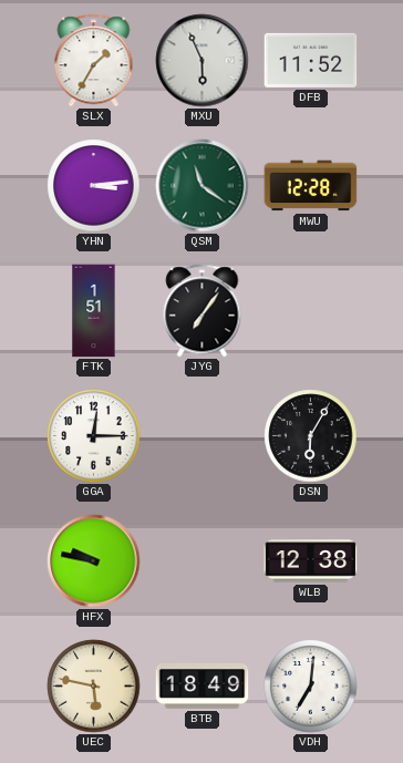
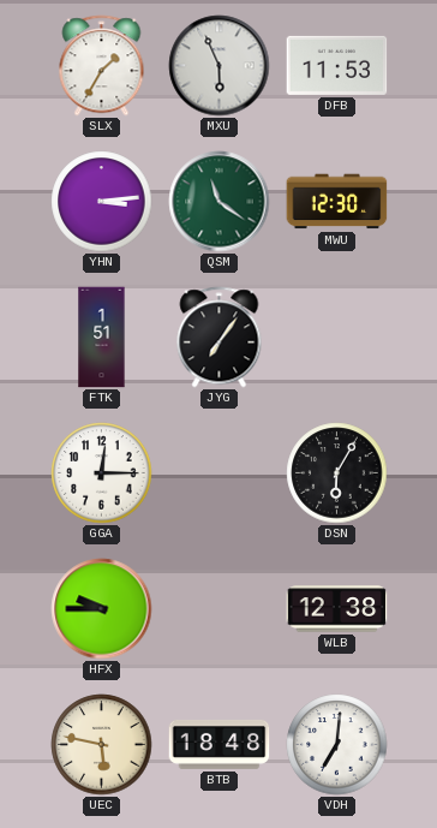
DFB: 11:52 -> 11:53
MWU: 12:28 -> 12:30
HFX: 9:47 -> 9:45
BTB: 18:49 -> 18:48
